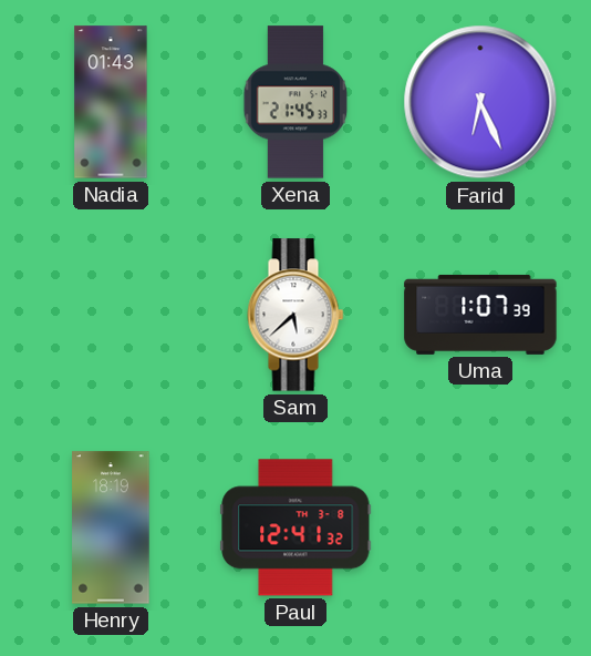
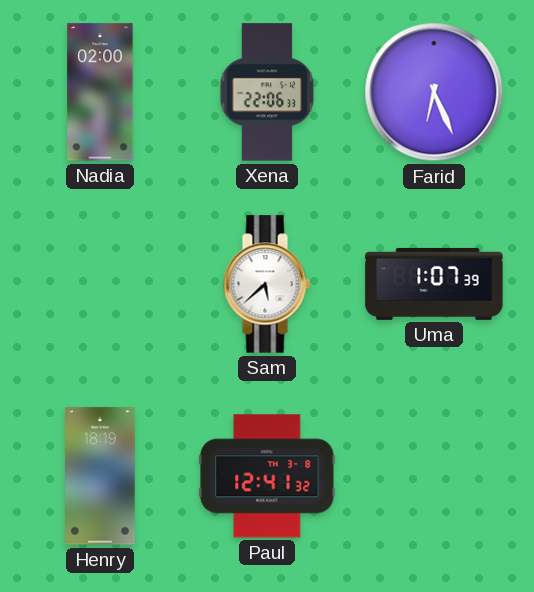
Nadia: 01:43 -> 02:00
Xena: 21:45 -> 22:06
